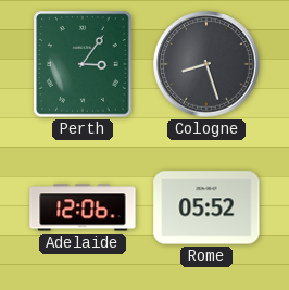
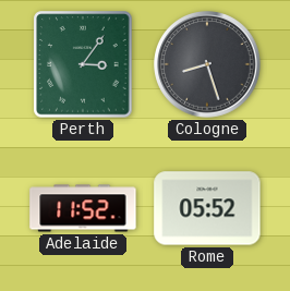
Adelaide: 12:06 -> 11:52
